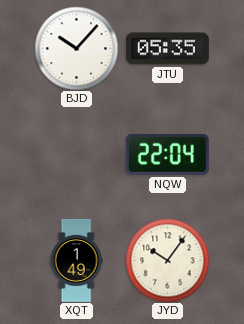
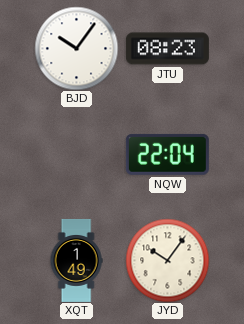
BJD: 10:07 -> 10:06
JTU: 05:35 -> 08:23
